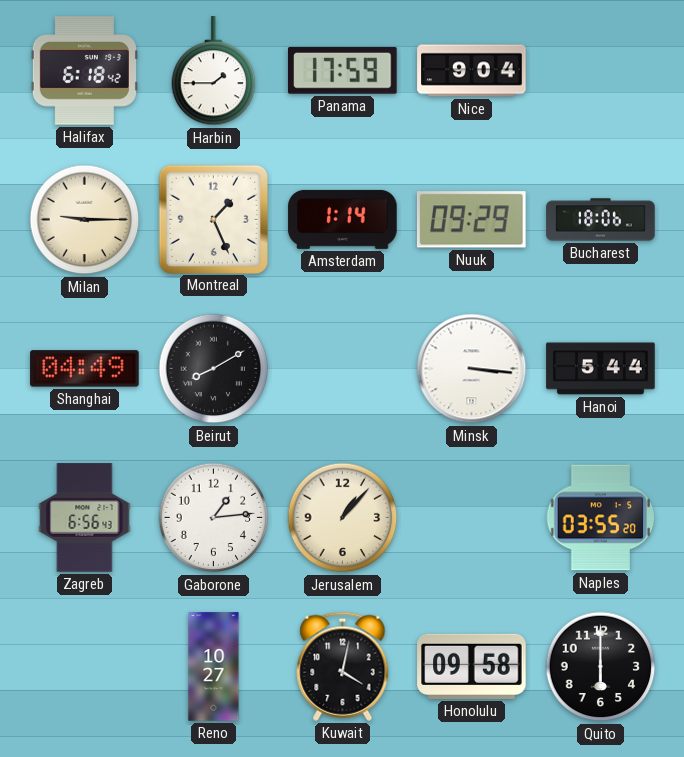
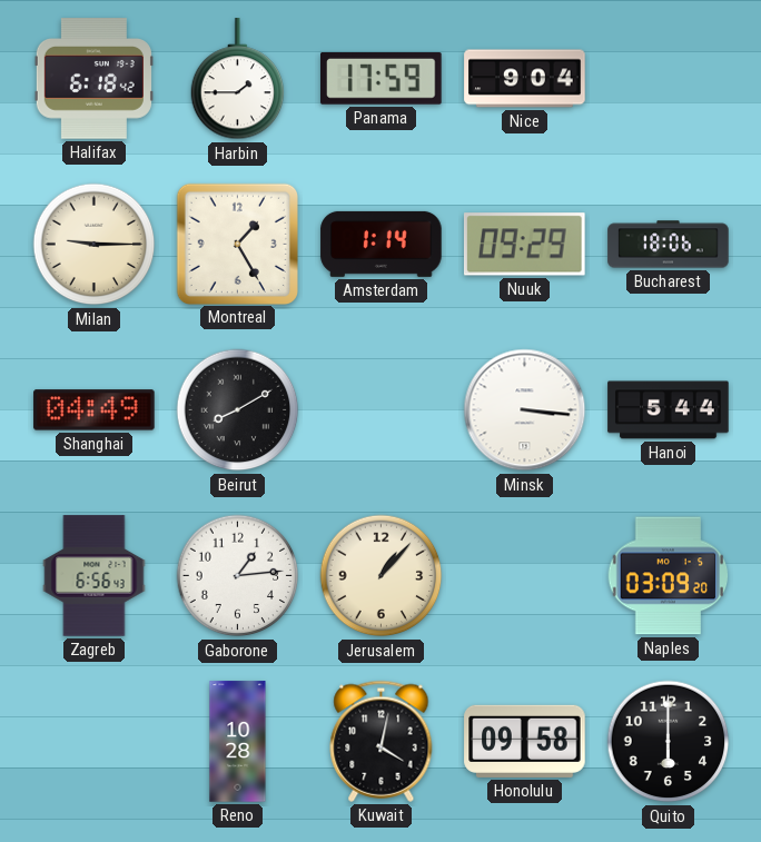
Montreal: 1:26 -> 1:25
Naples: 03:55 -> 03:09
Reno: 10:27 -> 10:28
